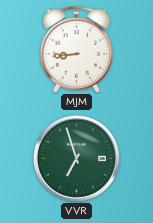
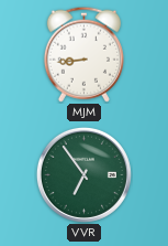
VVR: 6:57 -> 6:54
